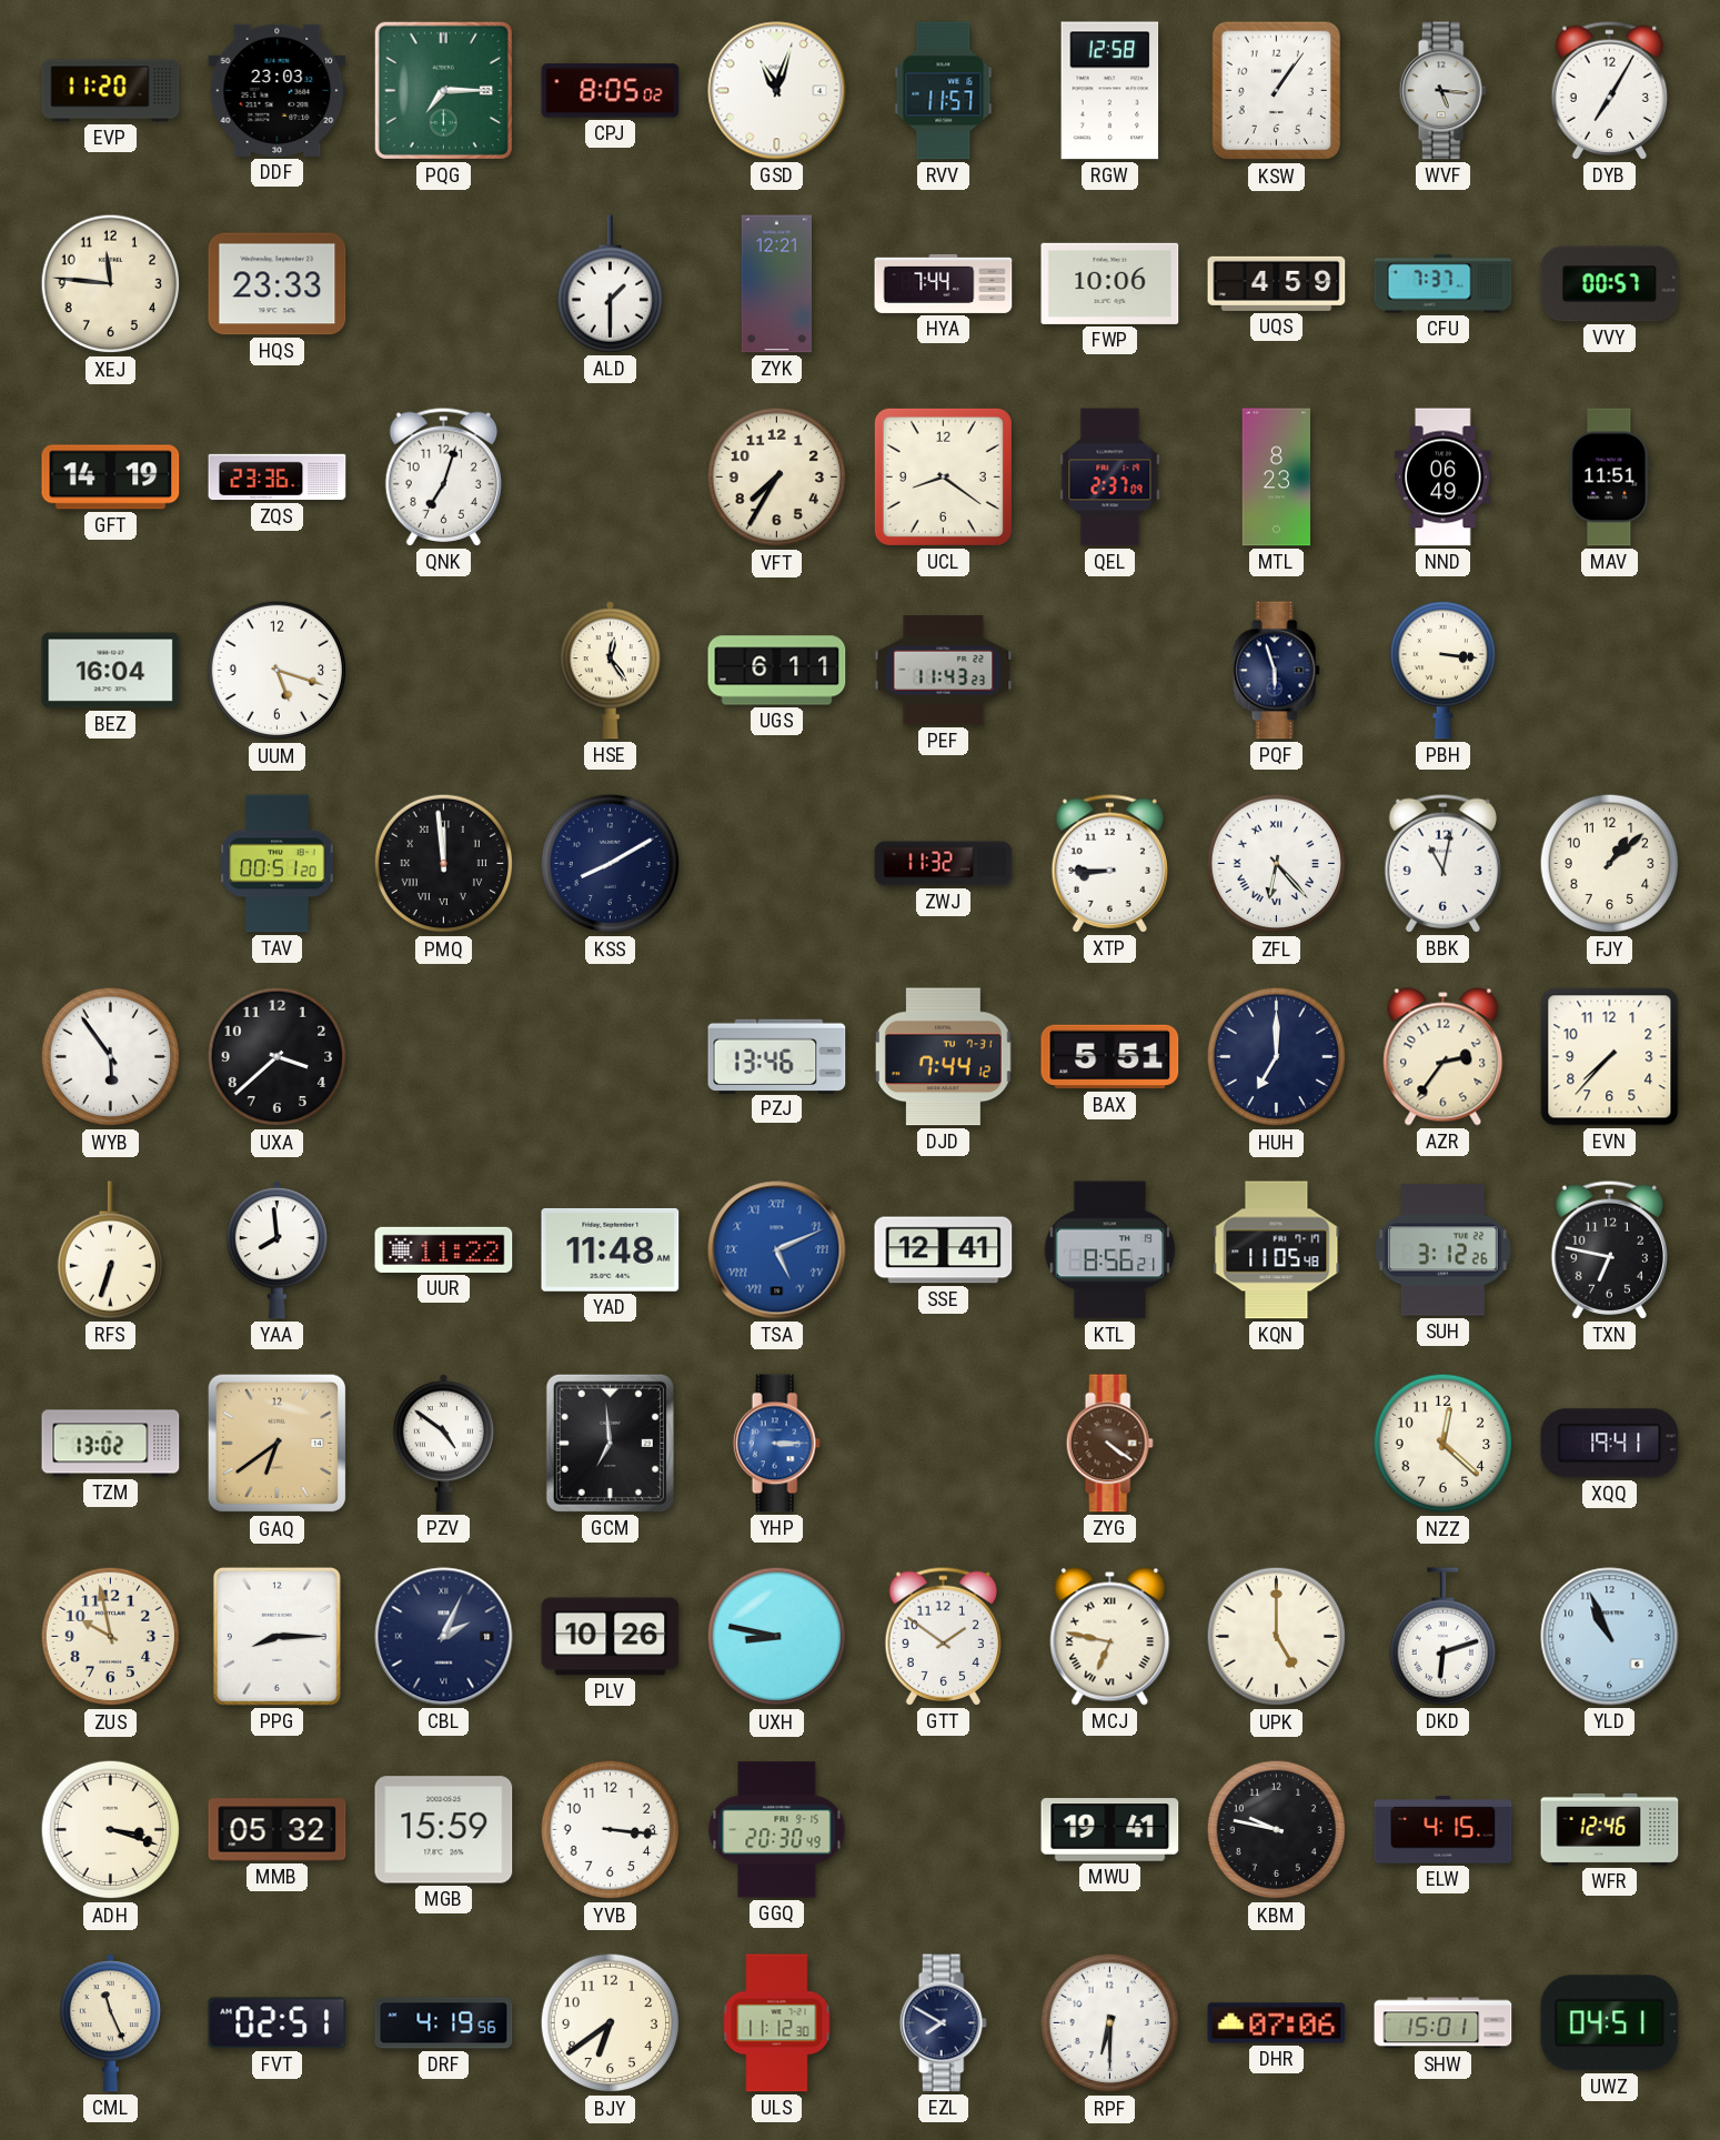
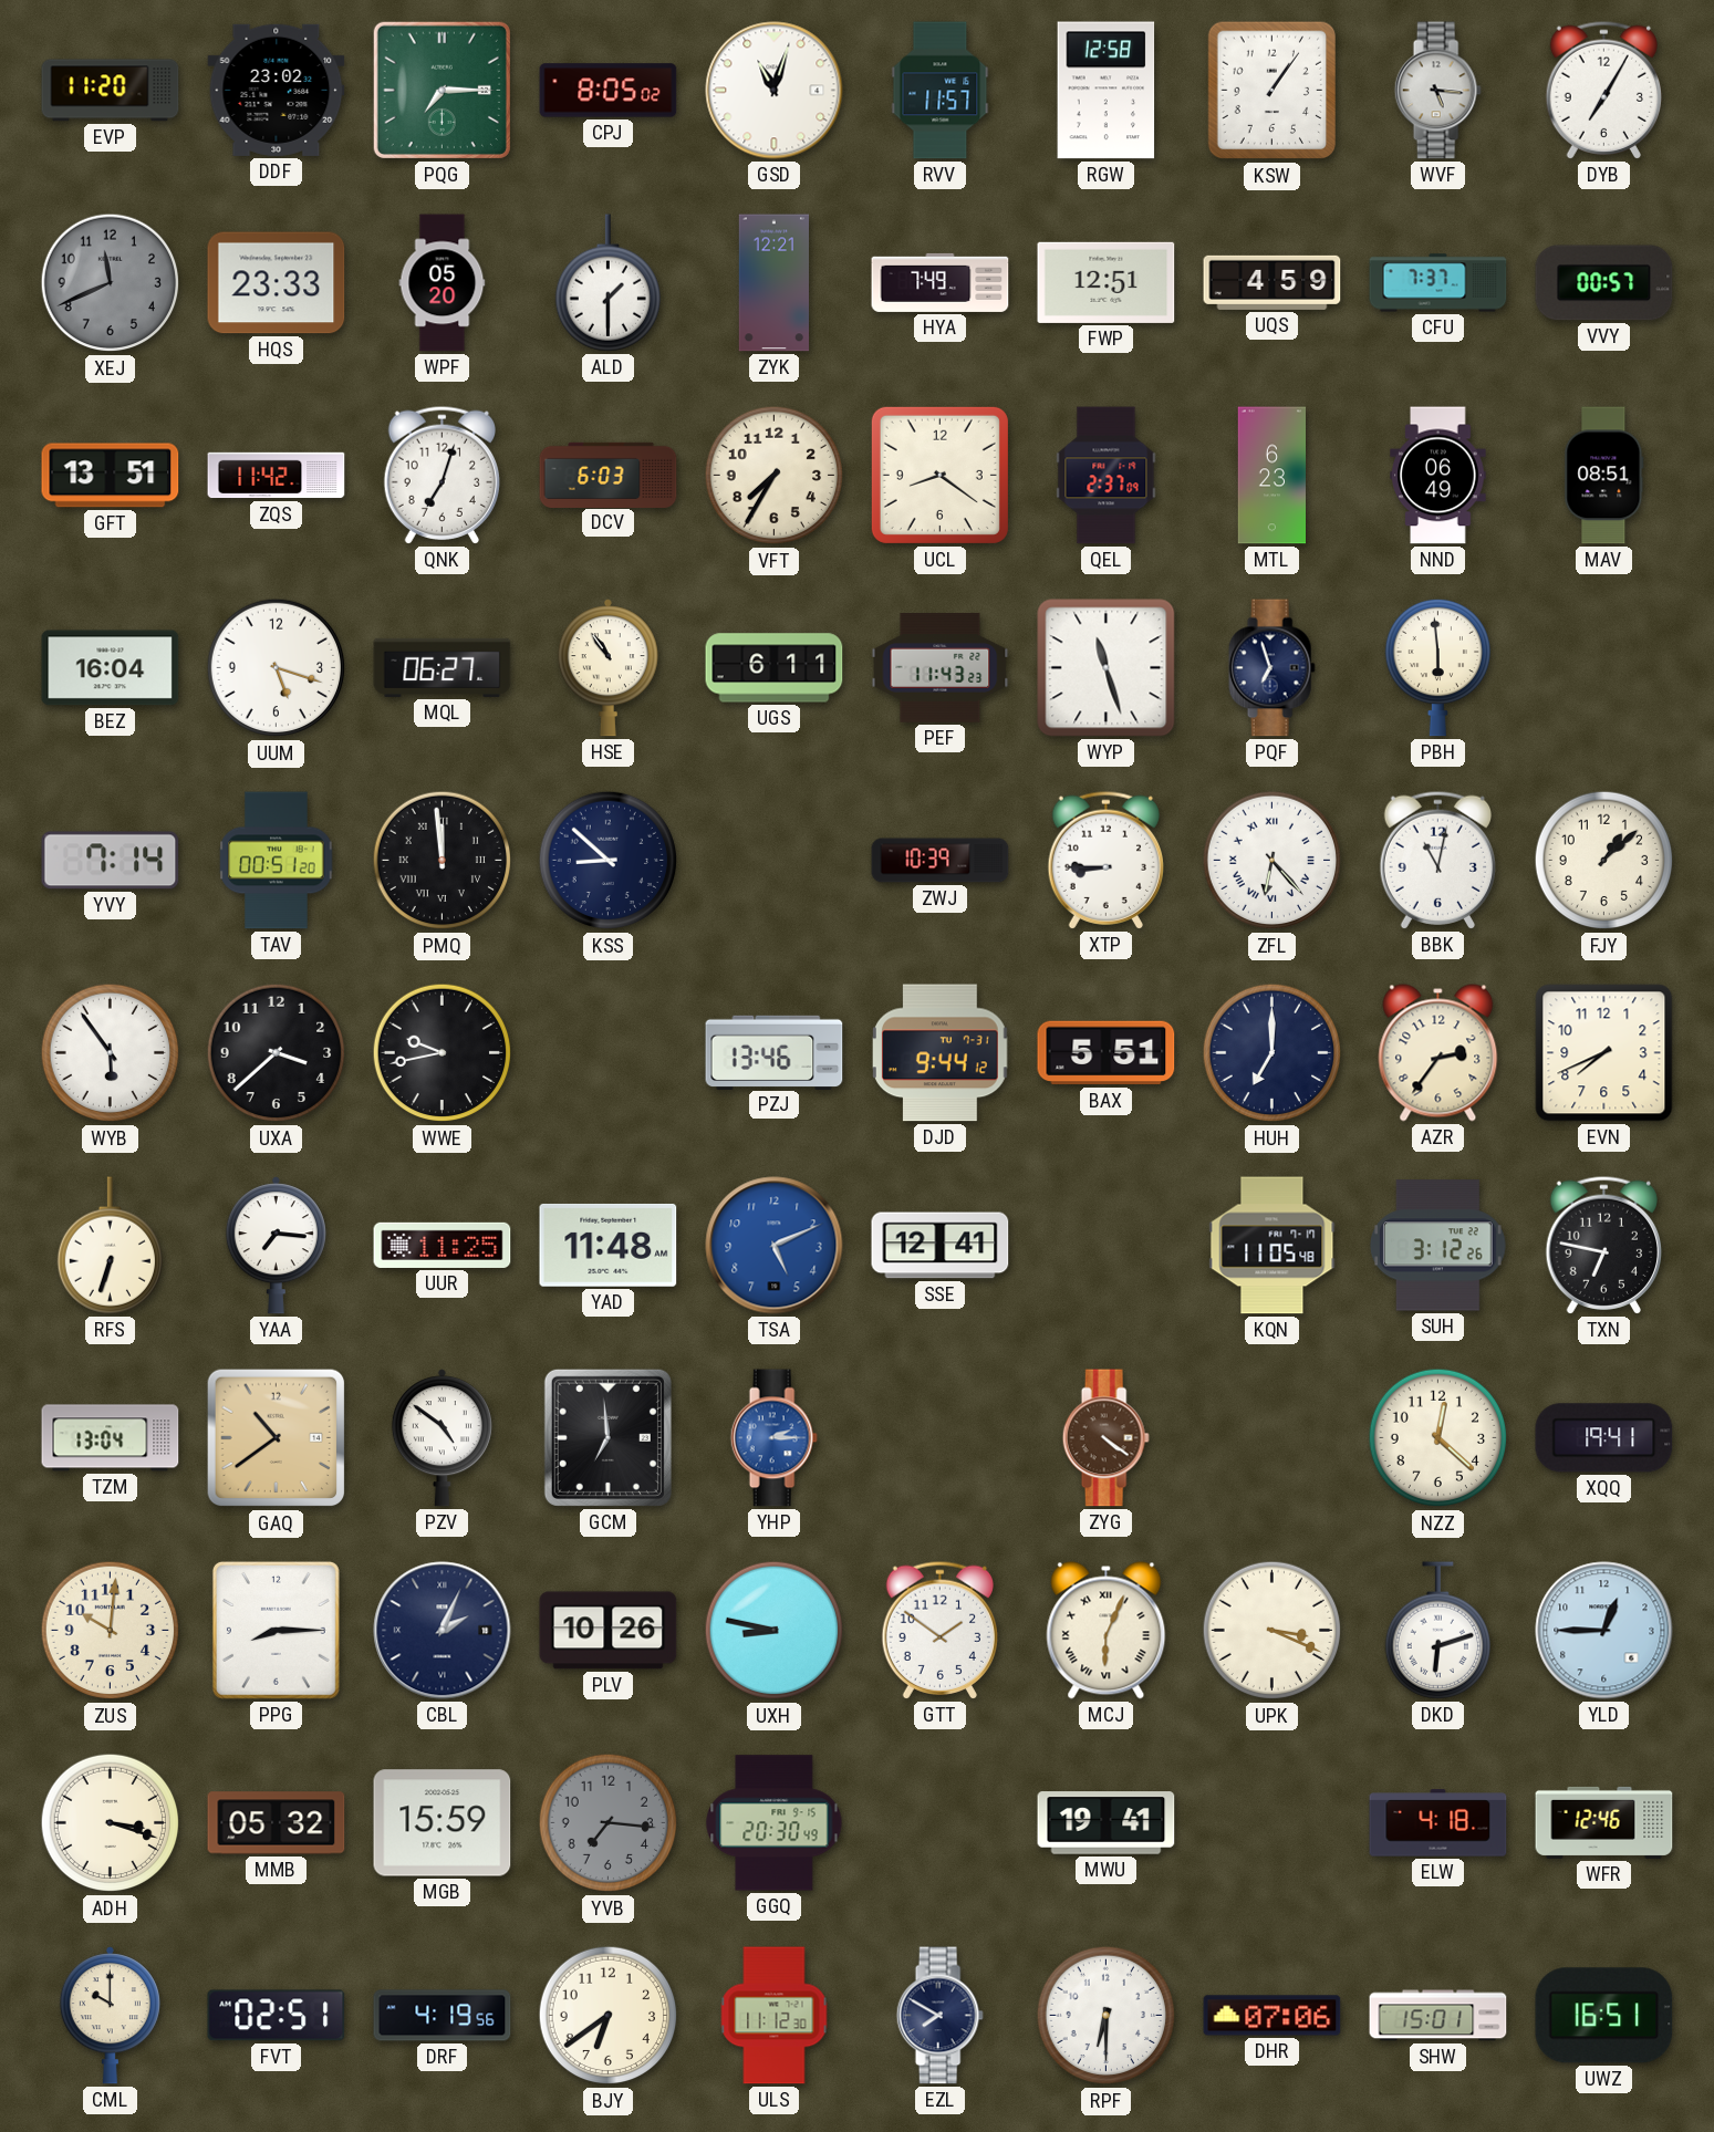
DDF: 23:03 -> 23:02
XEJ: 11:46 -> 11:41
XEJ dial: cream -> grey
WPF: none -> 05:20
HYA: 7:44 -> 7:49
FWP: 10:06 -> 12:51
GFT: 14:19 -> 13:51
ZQS: 23:36 -> 11:42
DCV: none -> 6:03
MTL: 8:23 -> 6:23
MAV: 11:51 -> 08:51
MQL: none -> 06:27
HSE: 12:24 -> 10:54
WYP: none -> 11:27
PQF: 5:57 -> 6:57
PBH: 3:16 -> 5:59
YVY: none -> 7:14
KSS: 8:10 -> 8:52
ZWJ: 11:32 -> 10:39
WWE: none -> 9:43
DJD: 7:44 -> 9:44
EVN: 7:37 -> 7:41
YAA: 7:59 -> 7:16
UUR: 11:22 -> 11:25
TSA numerals: Roman -> Arabic
KTL: 8:56 -> none
TZM: 13:02 -> 13:04
GAQ: 6:39 -> 10:39
YHP: 3:15 -> 2:15
ZUS: 9:58 -> 10:01
MCJ: 6:47 -> 6:04
UPK: 5:00 -> 3:19
YLD: 10:56 -> 12:45
YVB: 3:16 -> 7:16
YVB dial: white -> grey
KBM: 9:47 -> none
ELW: 4:15 -> 4:18
CML: 11:26 -> 10:00
UWZ: 04:51 -> 16:51
